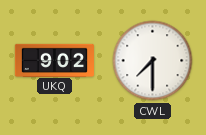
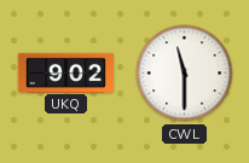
CWL: 7:30 -> 11:30
